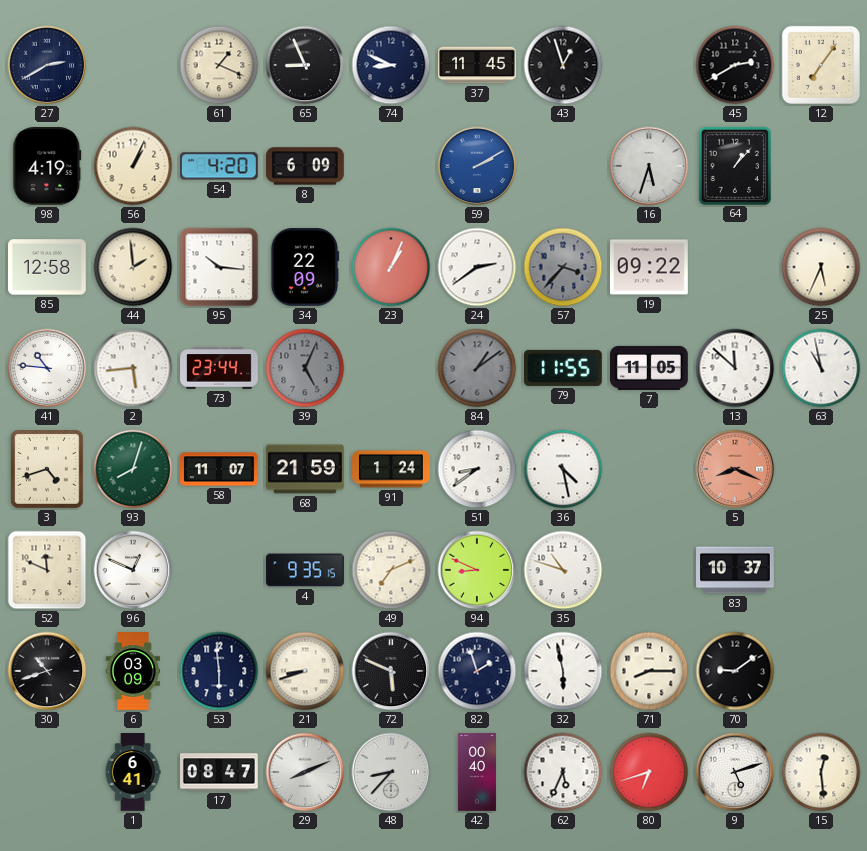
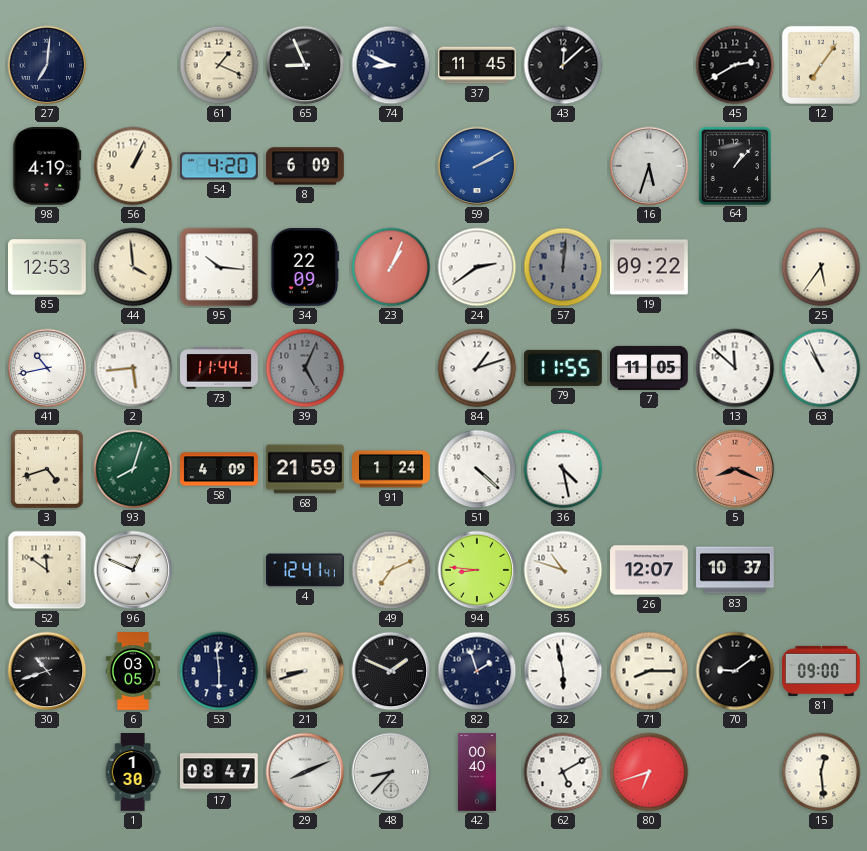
27: 2:40 -> 7:01
43: 12:57 -> 12:08
85: 12:58 -> 12:53
44: 1:59 -> 3:59
57: 3:37 -> 12:01
25: 5:34 -> 5:36
41: 10:46 -> 10:43
73: 23:44 -> 11:44
84: 1:09 -> 1:12
84 dial: grey -> white
63: 10:58 -> 10:56
58: 11:07 -> 4:09
51: 8:39 -> 4:22
52: 11:49 -> 11:51
4: 9:35 -> 12:41
94: 8:49 -> 8:46
26: none -> 12:07
6: 03:09 -> 03:05
72: 5:49 -> 1:49
81: none -> 09:00
1: 6:41 -> 1:30
62: 5:34 -> 5:10
9: 5:12 -> none
